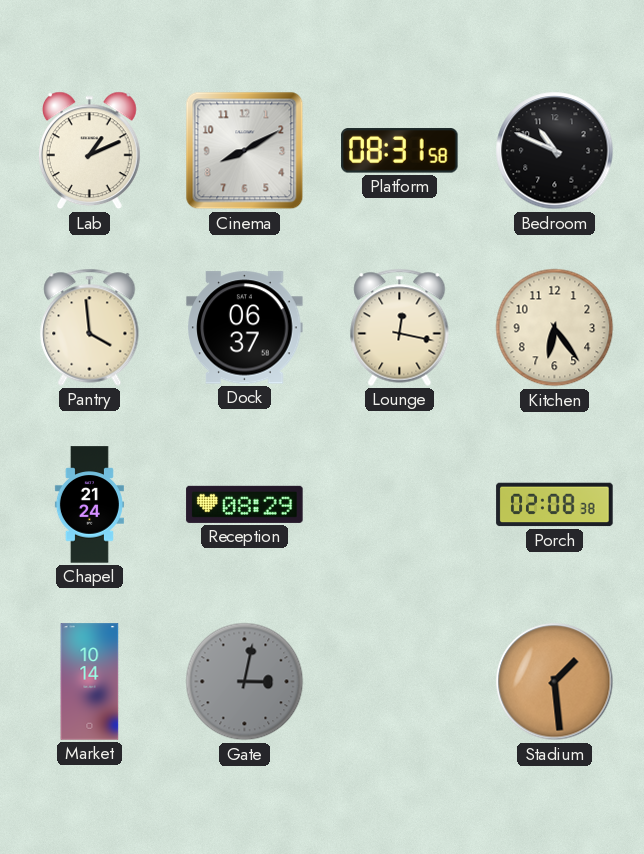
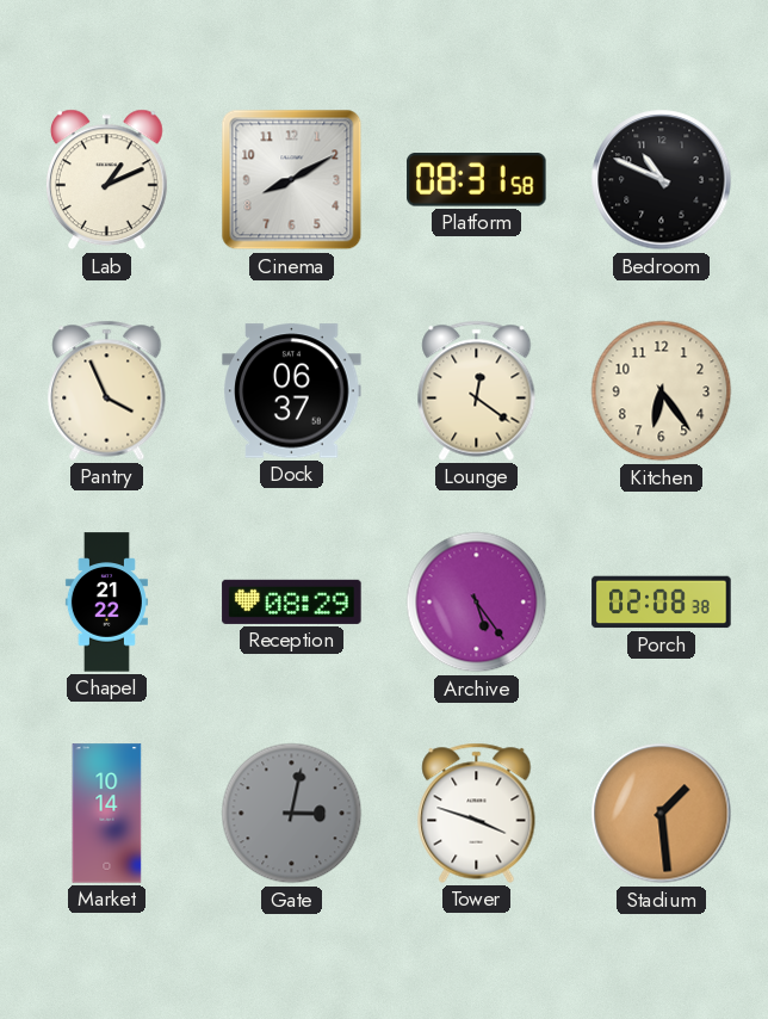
Pantry: 3:59 -> 3:56
Lounge: 12:17 -> 12:21
Chapel: 21:24 -> 21:22
Archive: none -> 5:24
Tower: none -> 3:48
